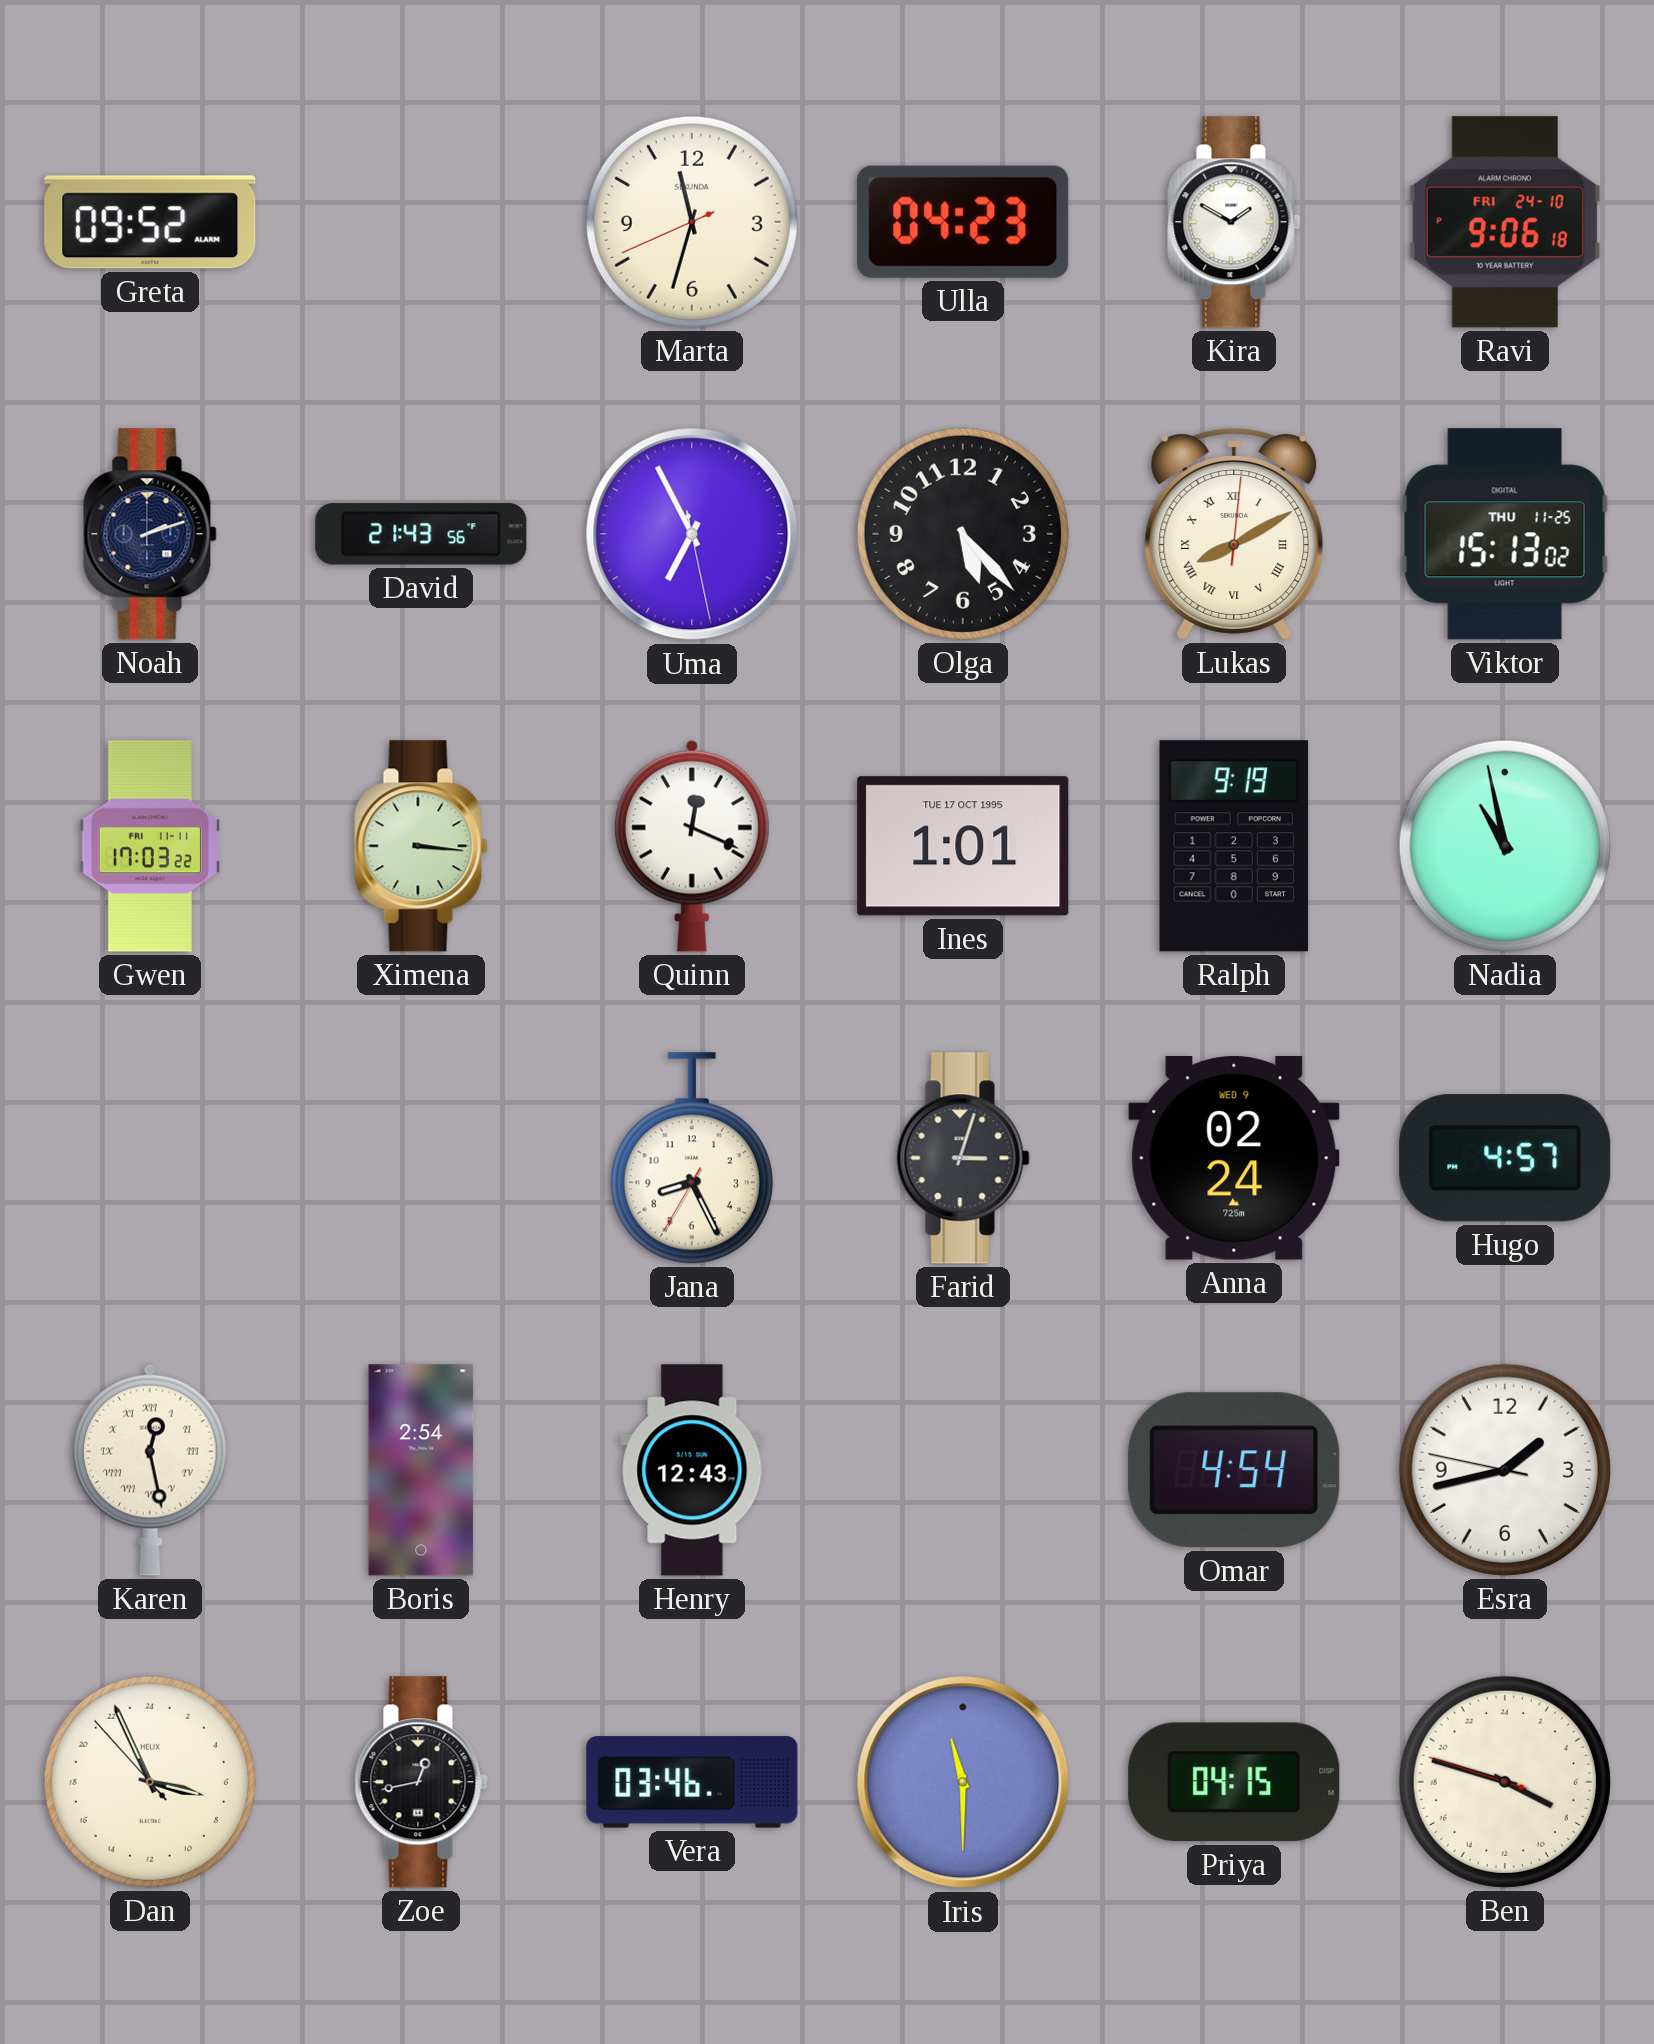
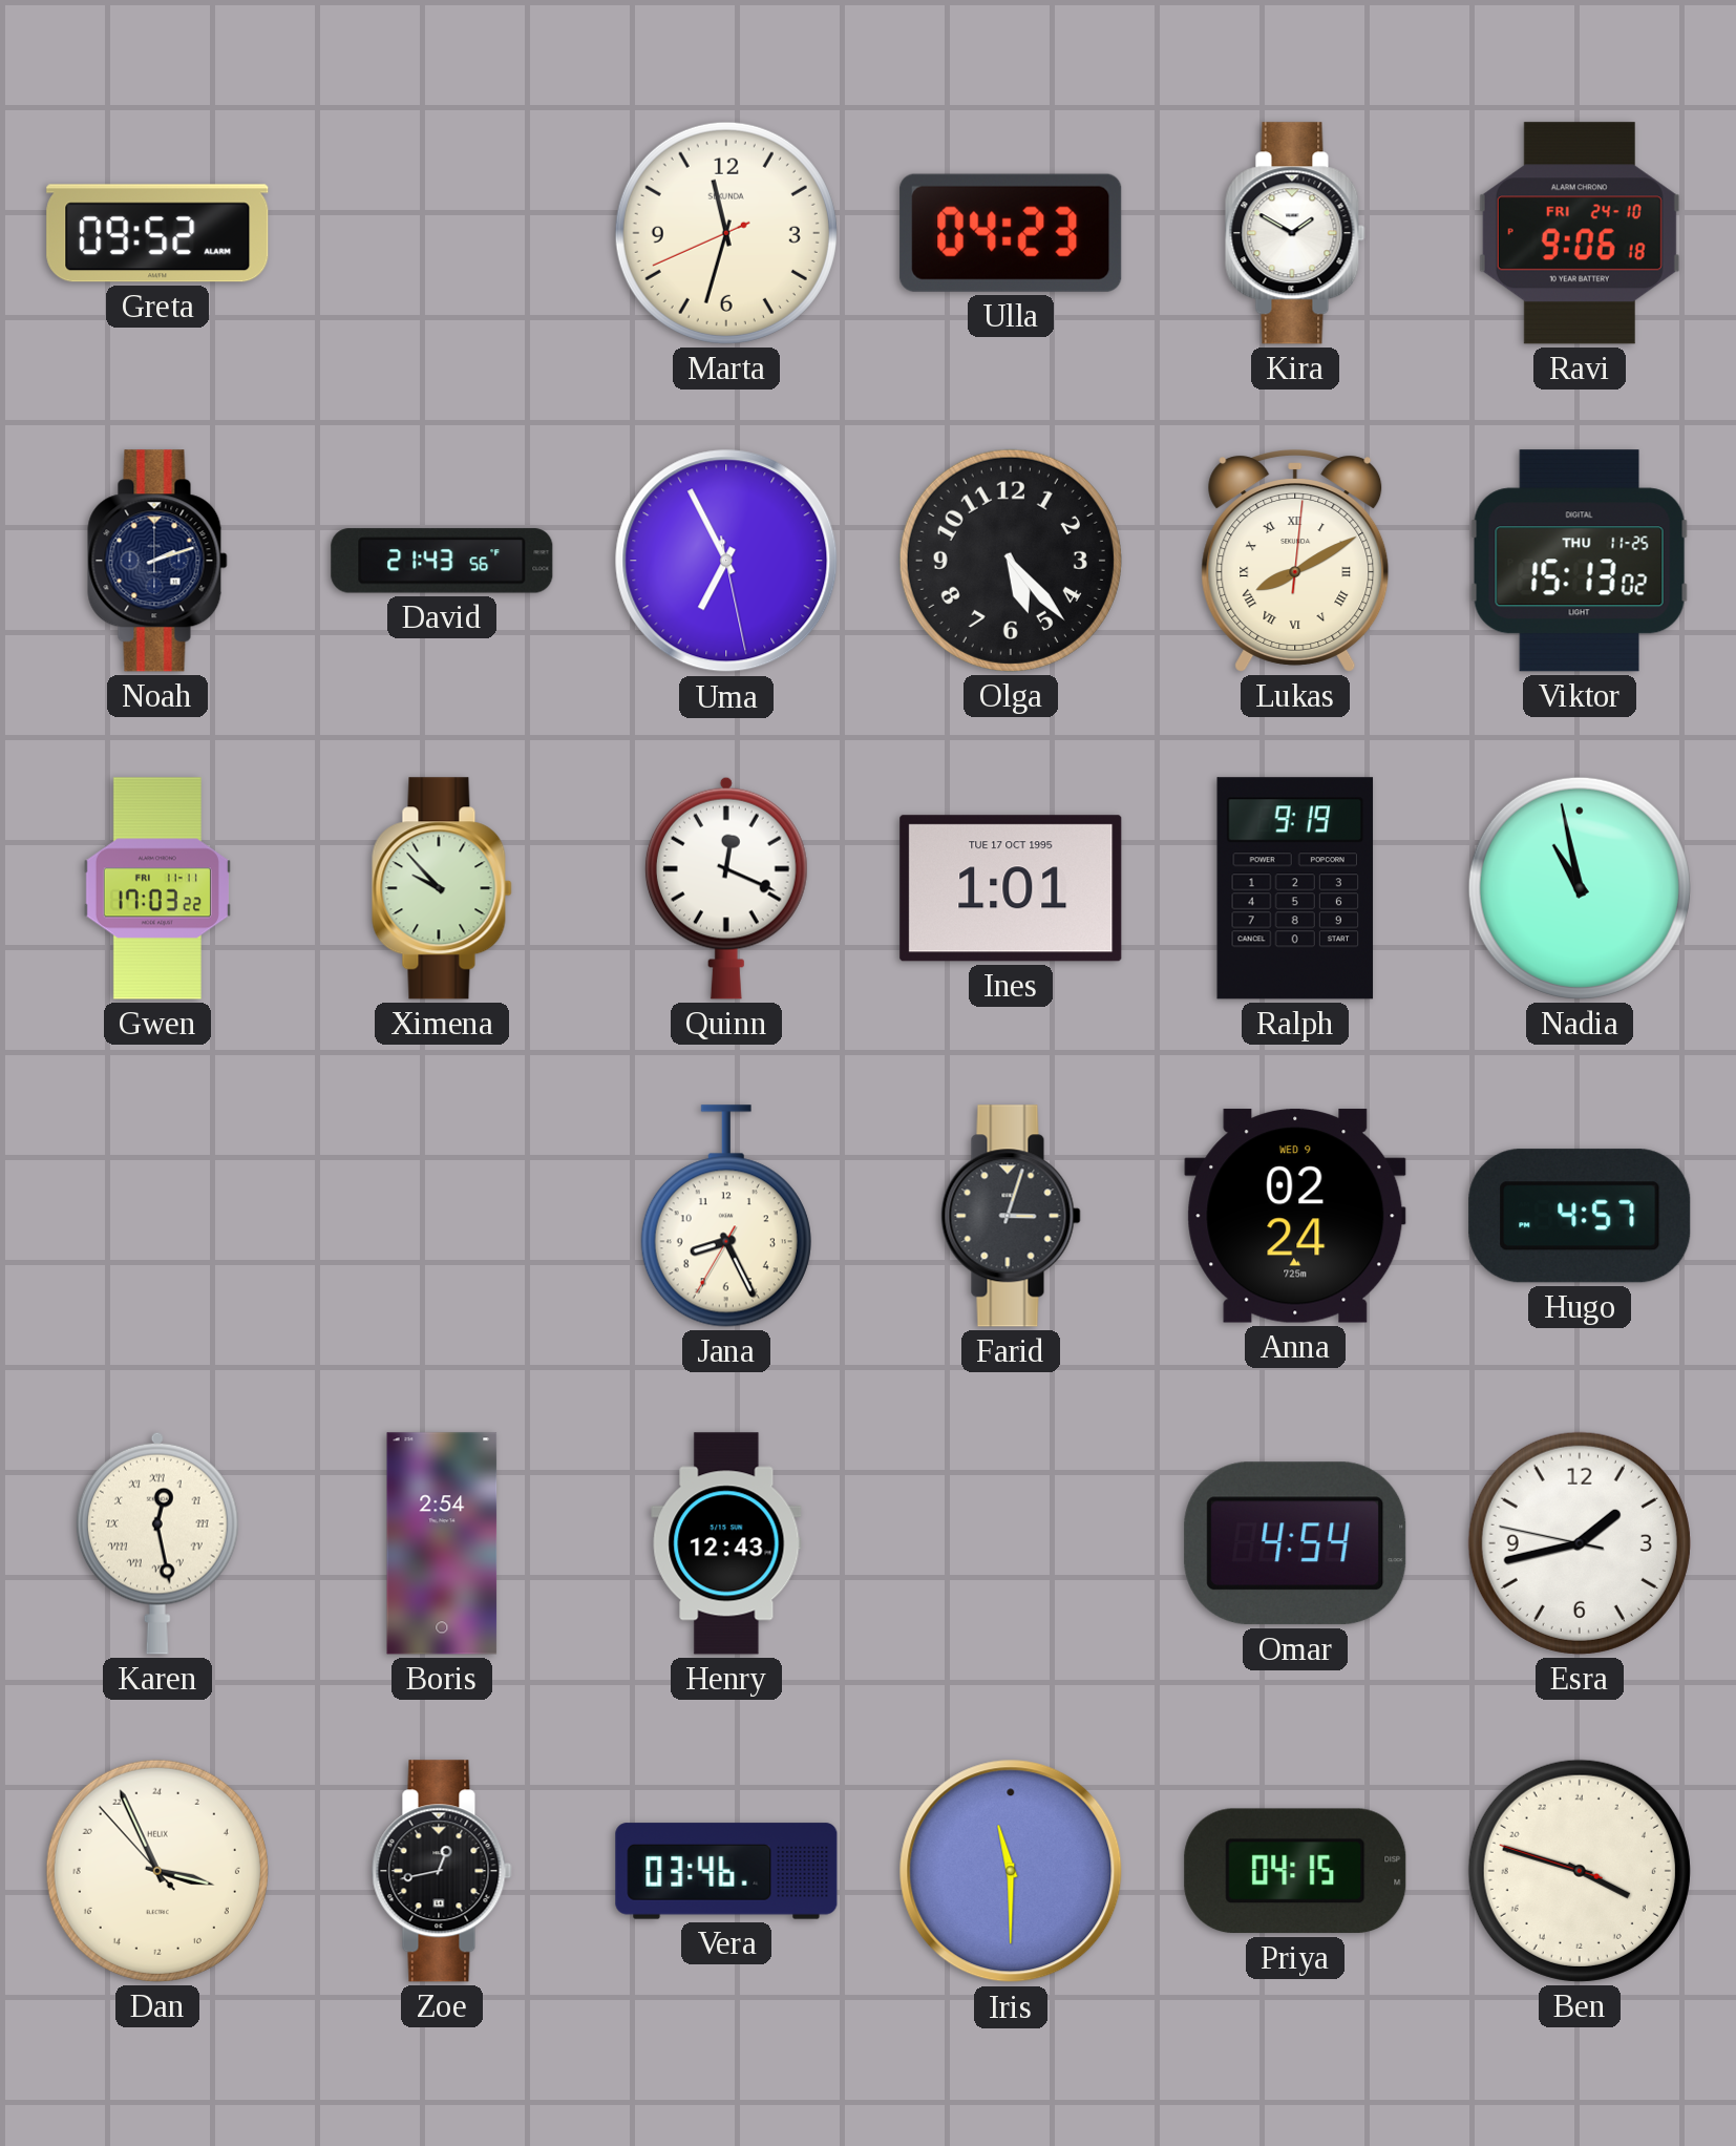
Ximena: 3:16 -> 9:53
